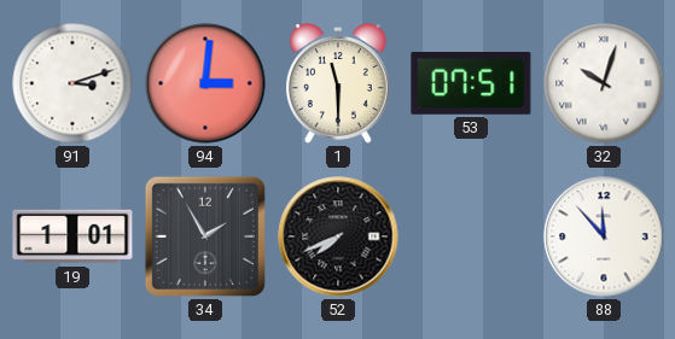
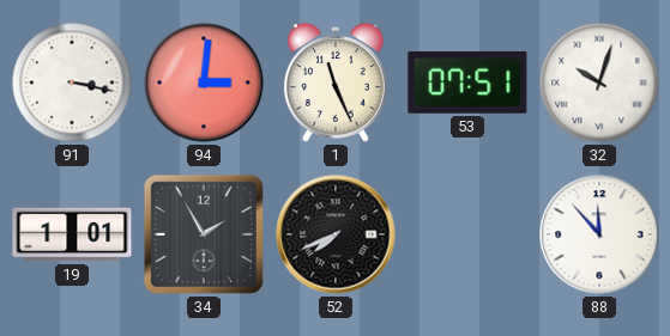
91: 3:12 -> 3:17
1: 11:30 -> 11:26
